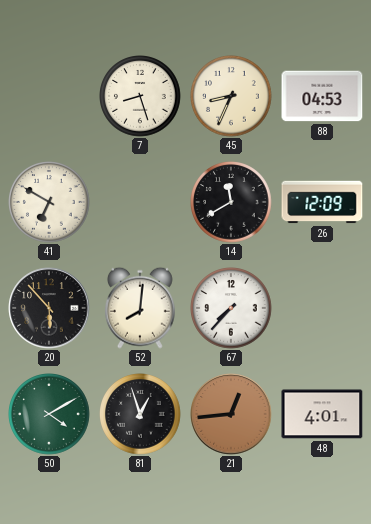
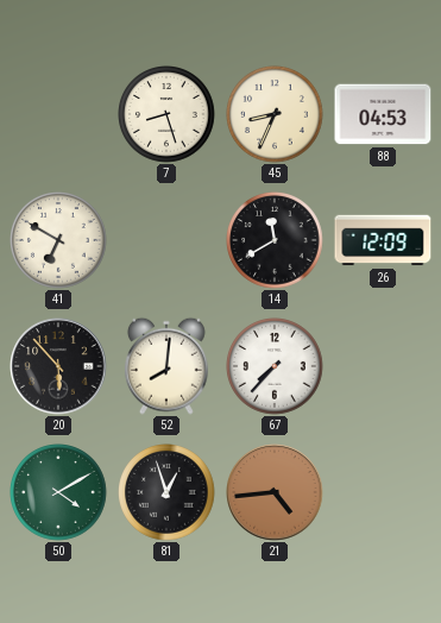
21: 12:44 -> 4:44
48: 4:01 -> none
